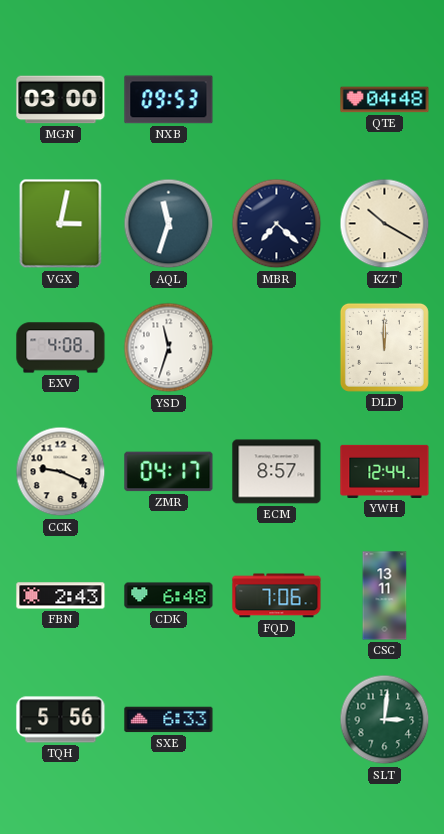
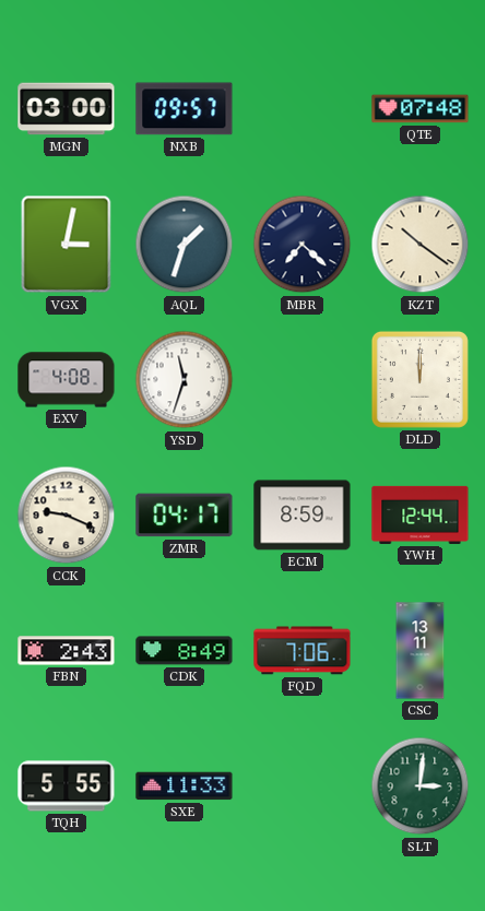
NXB: 09:53 -> 09:57
QTE: 04:48 -> 07:48
AQL: 11:33 -> 1:33
KZT: 10:20 -> 10:21
ECM: 8:57 -> 8:59
CDK: 6:48 -> 8:49
TQH: 5:56 -> 5:55
SXE: 6:33 -> 11:33
